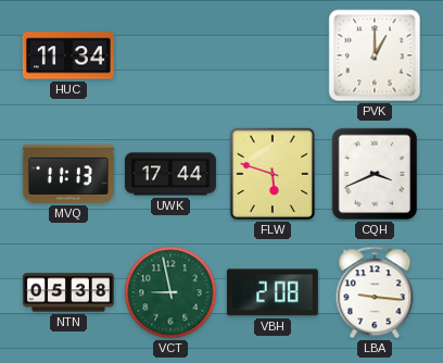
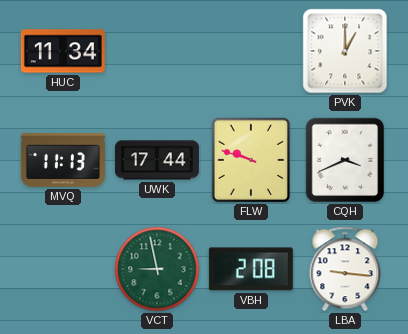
FLW: 5:48 -> 9:48
NTN: 05:38 -> none
